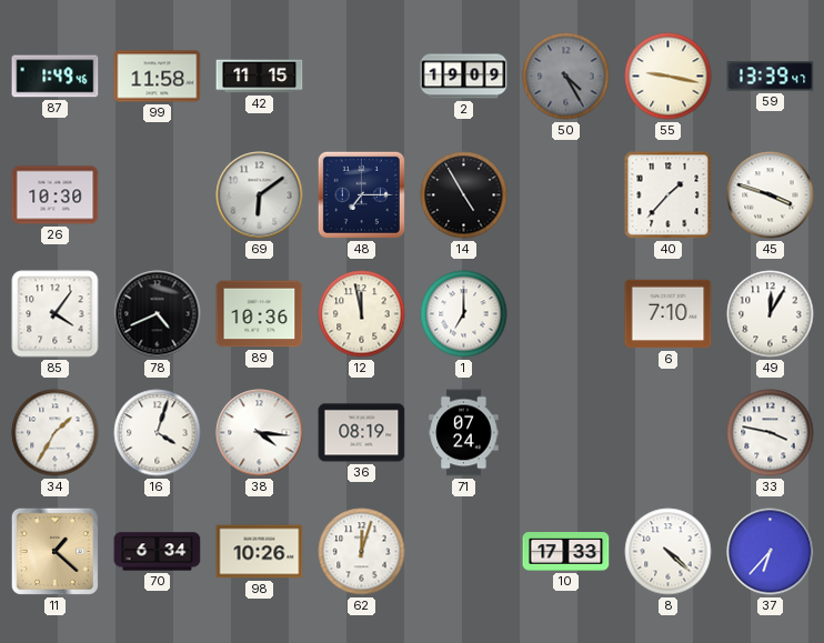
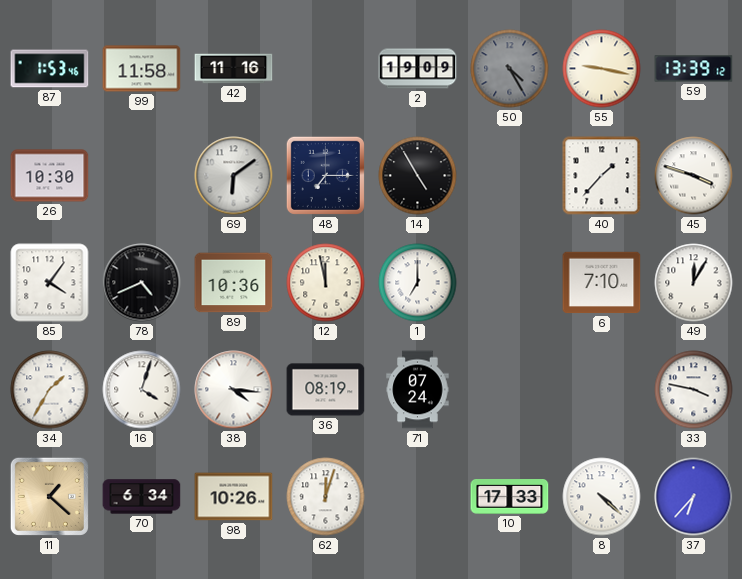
87: 1:49 -> 1:53
42: 11:15 -> 11:16
59: 13:39:47 -> 13:39:12
